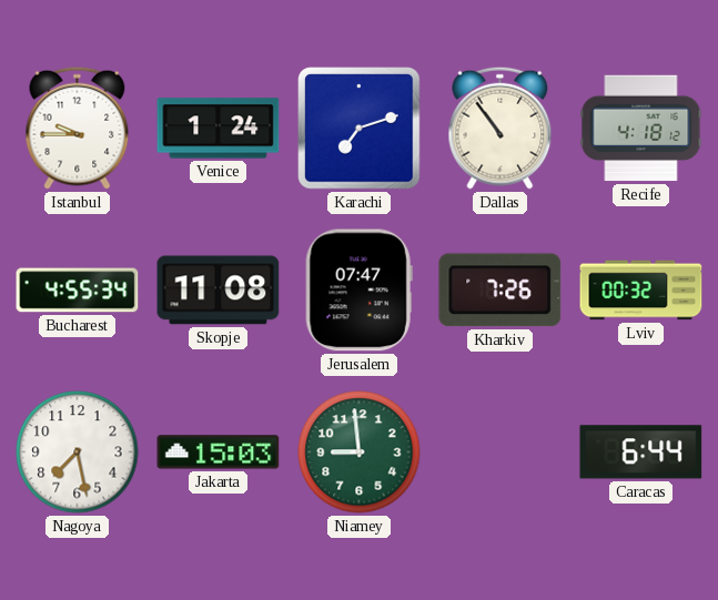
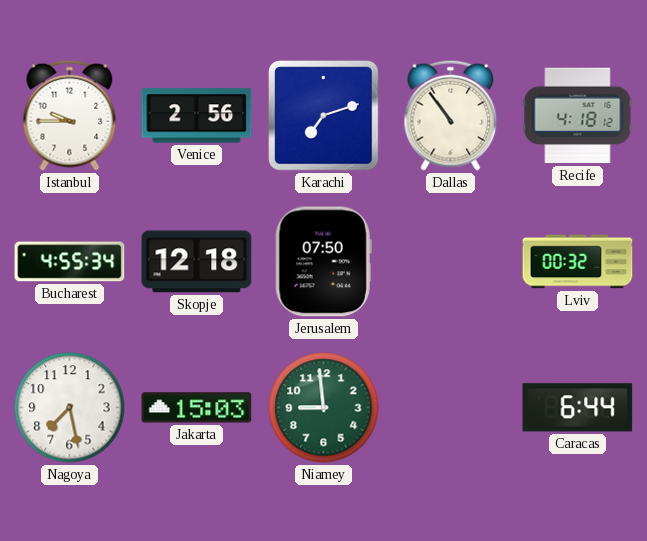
Venice: 1:24 -> 2:56
Skopje: 11:08 -> 12:18
Jerusalem: 07:47 -> 07:50
Kharkiv: 7:26 -> none
